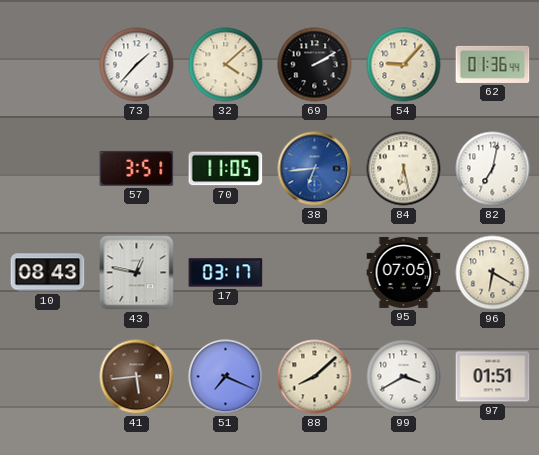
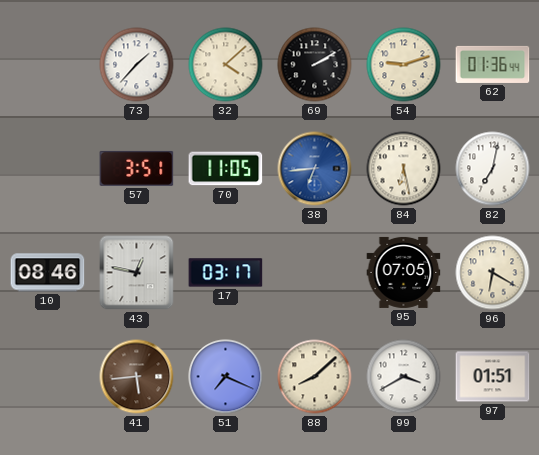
54: 9:07 -> 9:12
10: 08:43 -> 08:46
